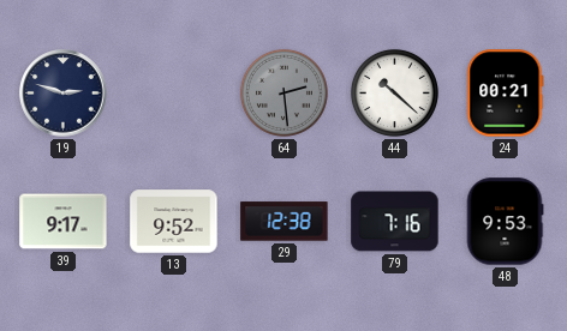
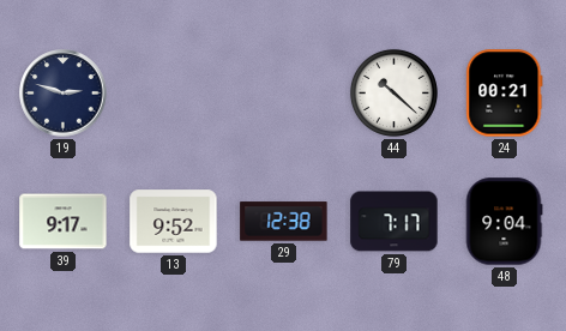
64: 2:29 -> none
79: 7:16 -> 7:17
48: 9:53 -> 9:04
